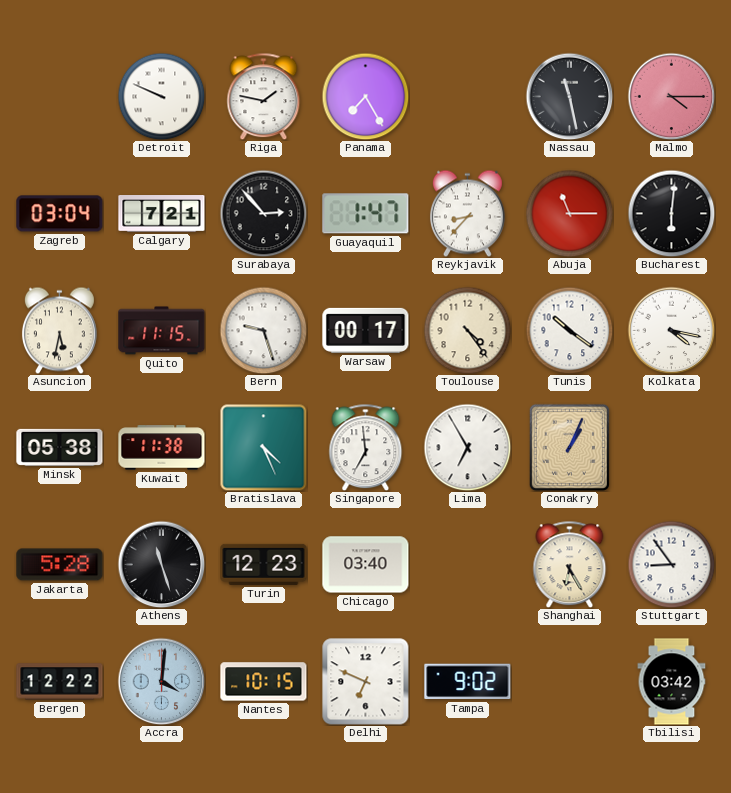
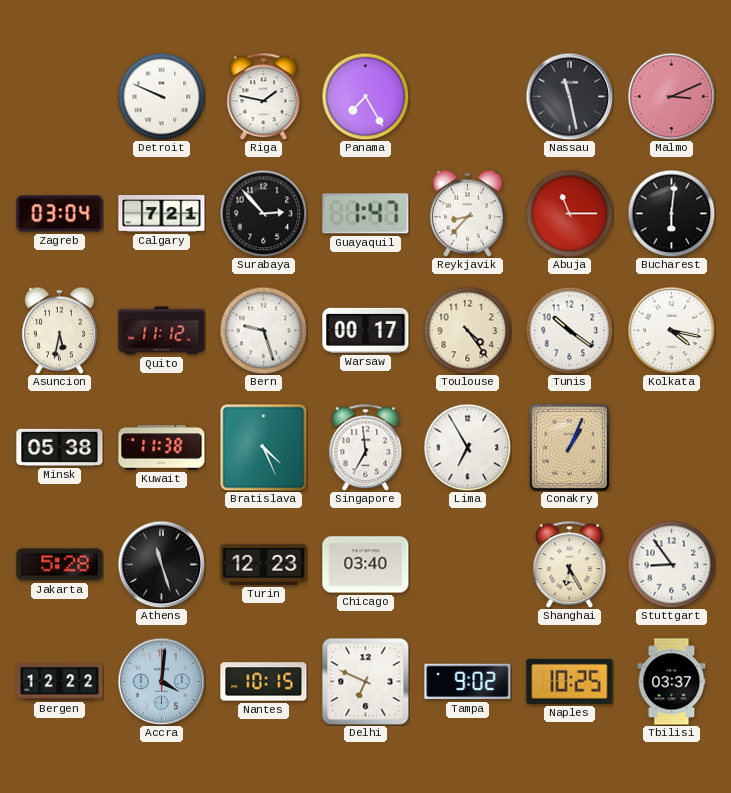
Malmo: 4:15 -> 3:11
Quito: 11:15 -> 11:12
Naples: none -> 10:25
Tbilisi: 03:42 -> 03:37
